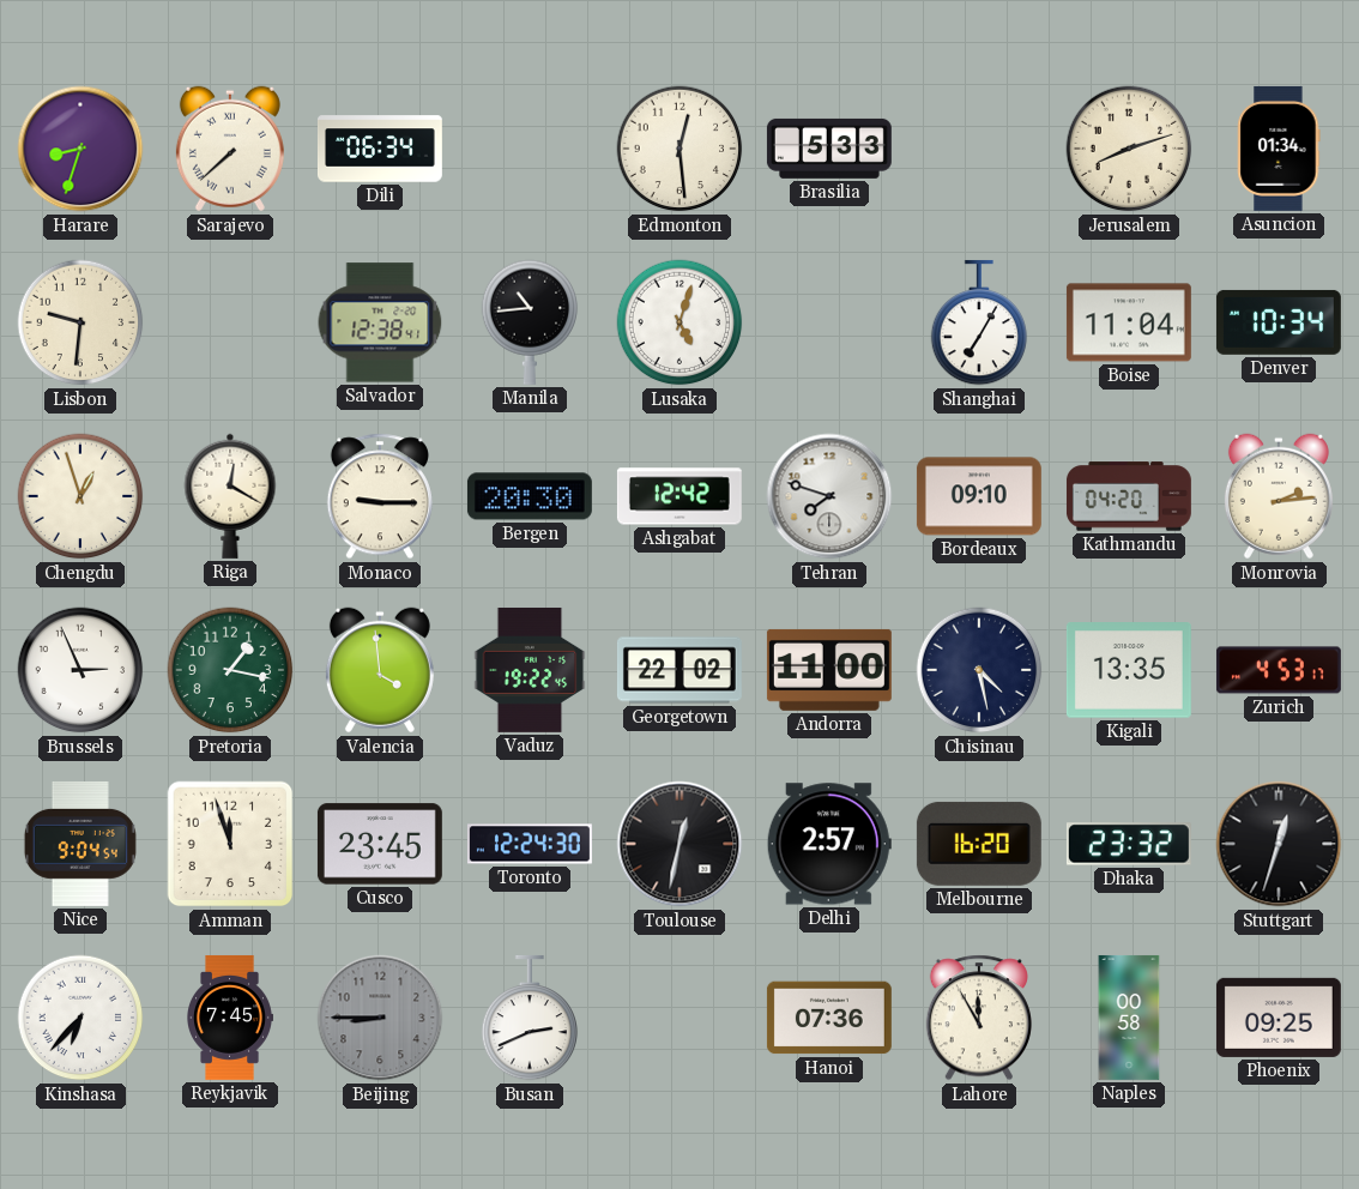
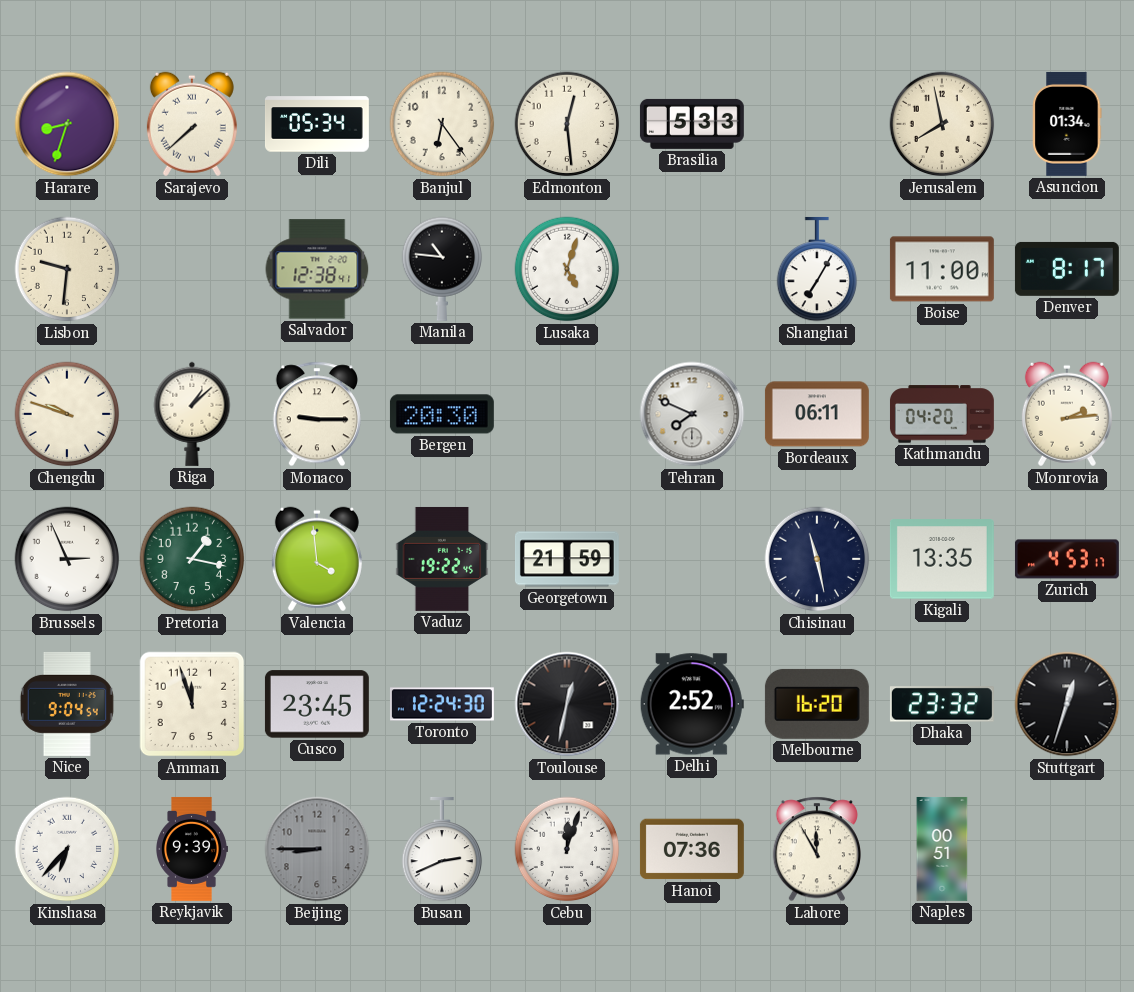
Dili: 06:34 -> 05:34
Banjul: none -> 6:24
Jerusalem: 8:12 -> 7:58
Manila: 10:44 -> 10:46
Boise: 11:04 -> 11:00
Denver: 10:34 -> 8:17
Chengdu: 12:57 -> 9:48
Riga: 12:20 -> 1:08
Ashgabat: 12:42 -> none
Tehran: 7:48 -> 7:49
Bordeaux: 09:10 -> 06:11
Georgetown: 22:02 -> 21:59
Andorra: 11:00 -> none
Chisinau: 4:28 -> 11:28
Delhi: 2:57 -> 2:52
Reykjavik: 7:45 -> 9:39
Cebu: none -> 12:03
Naples: 00:58 -> 00:51
Phoenix: 09:25 -> none
